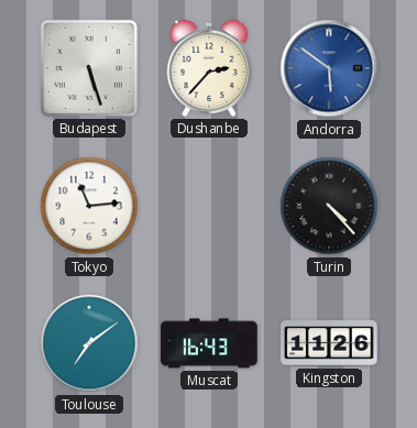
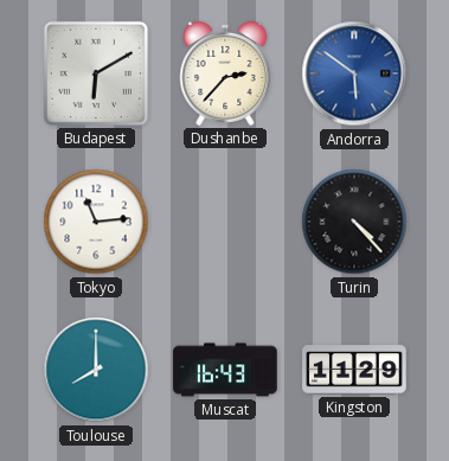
Budapest: 5:27 -> 6:10
Toulouse: 7:09 -> 8:00
Kingston: 11:26 -> 11:29
